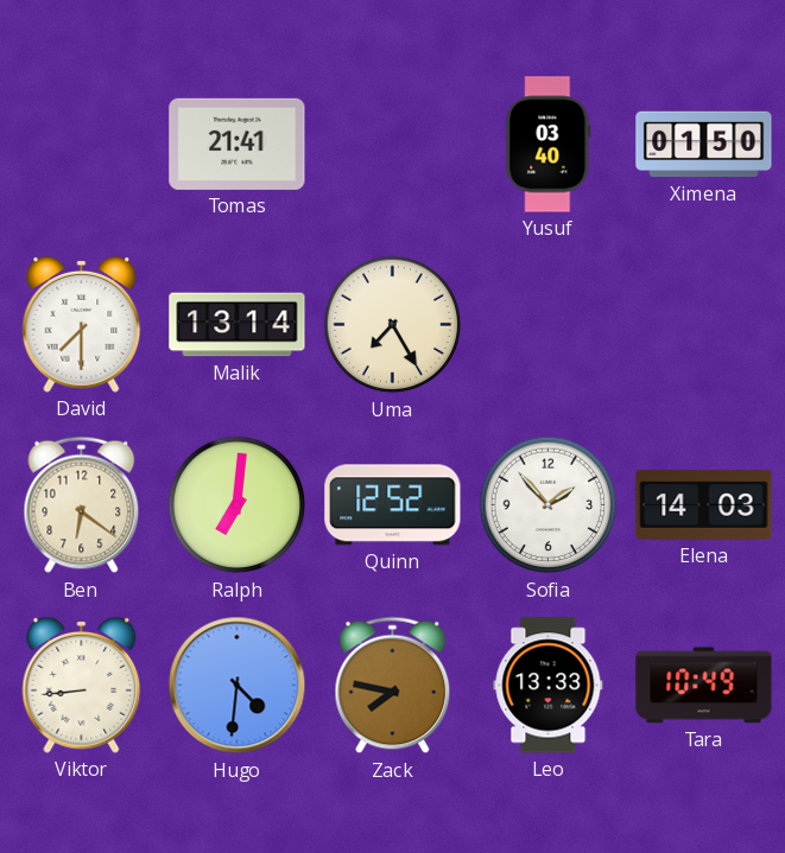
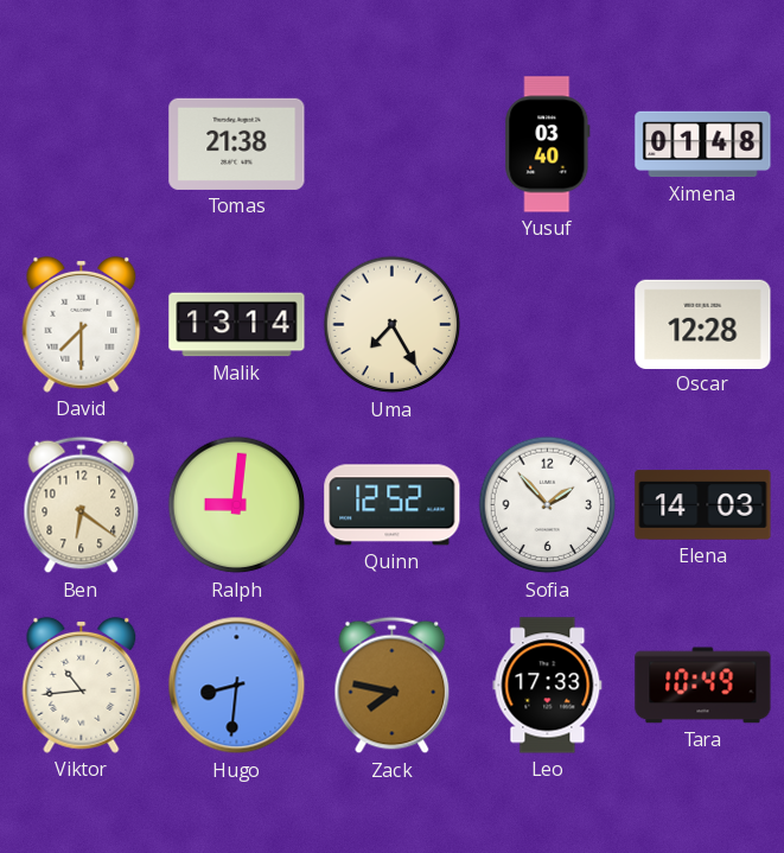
Tomas: 21:41 -> 21:38
Ximena: 01:50 -> 01:48
Oscar: none -> 12:28
Ralph: 7:01 -> 9:01
Viktor: 8:44 -> 10:44
Hugo: 4:31 -> 8:31
Leo: 13:33 -> 17:33
